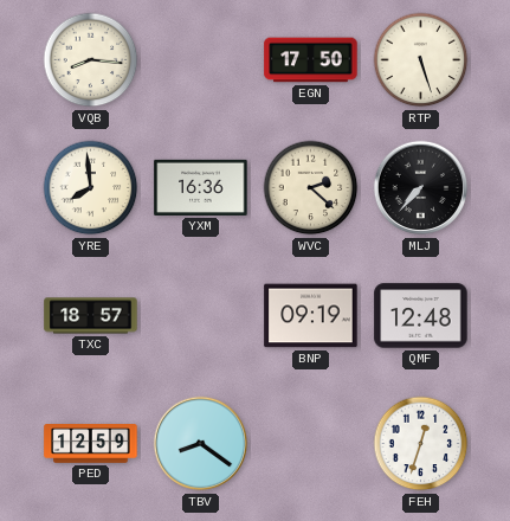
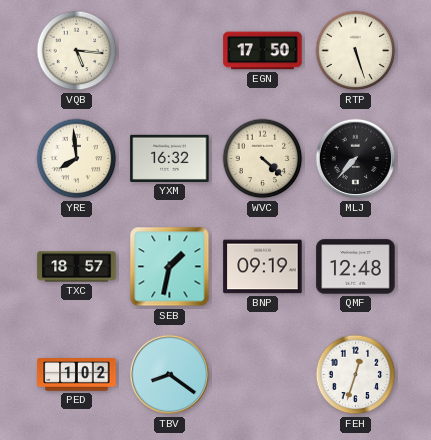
VQB: 8:16 -> 5:16
YXM: 16:36 -> 16:32
WVC: 2:22 -> 4:22
SEB: none -> 1:32
PED: 12:59 -> 1:02
